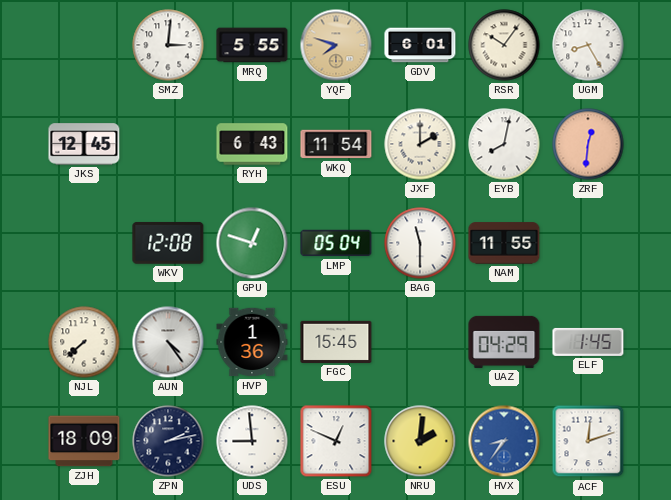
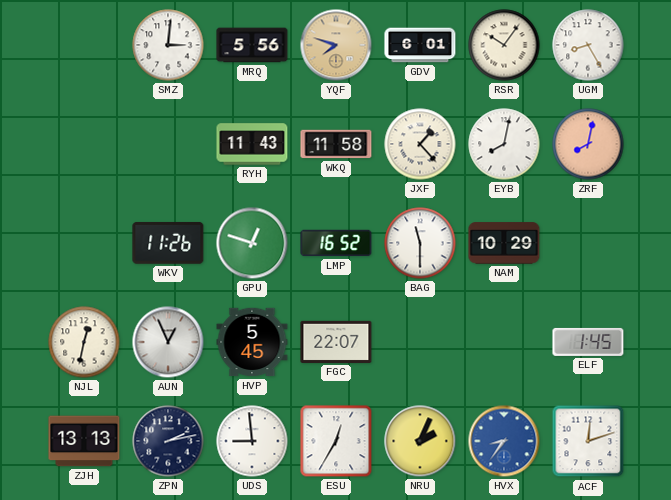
MRQ: 5:55 -> 5:56
JKS: 12:45 -> none
RYH: 6:43 -> 11:43
WKQ: 11:54 -> 11:58
JXF: 2:00 -> 1:23
ZRF: 12:31 -> 8:02
WKV: 12:08 -> 11:26
LMP: 05:04 -> 16:52
NAM: 11:55 -> 10:29
NJL: 7:38 -> 12:32
AUN: 4:24 -> 12:56
HVP: 1:36 -> 5:45
FGC: 15:45 -> 22:07
UAZ: 04:29 -> none
ZJH: 18:09 -> 13:13
ESU: 12:49 -> 12:35
NRU: 2:01 -> 2:04
